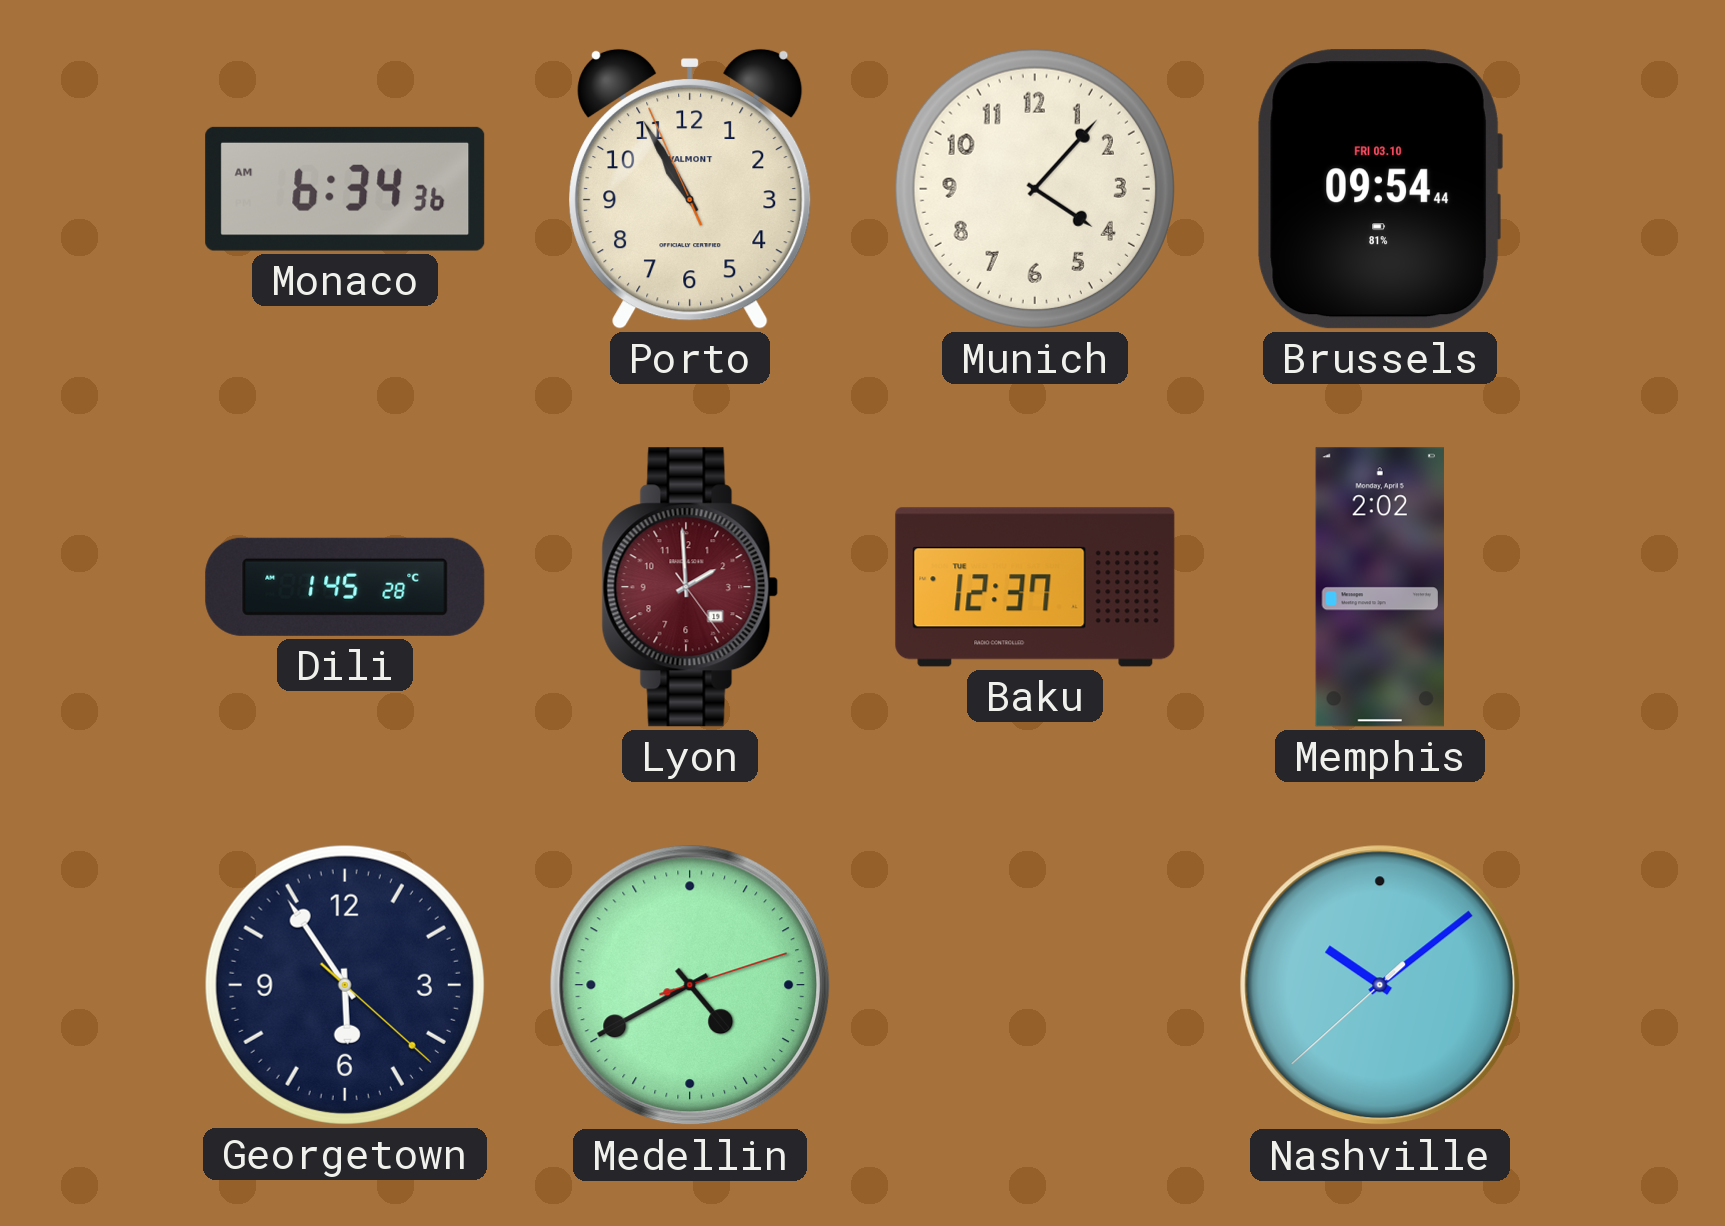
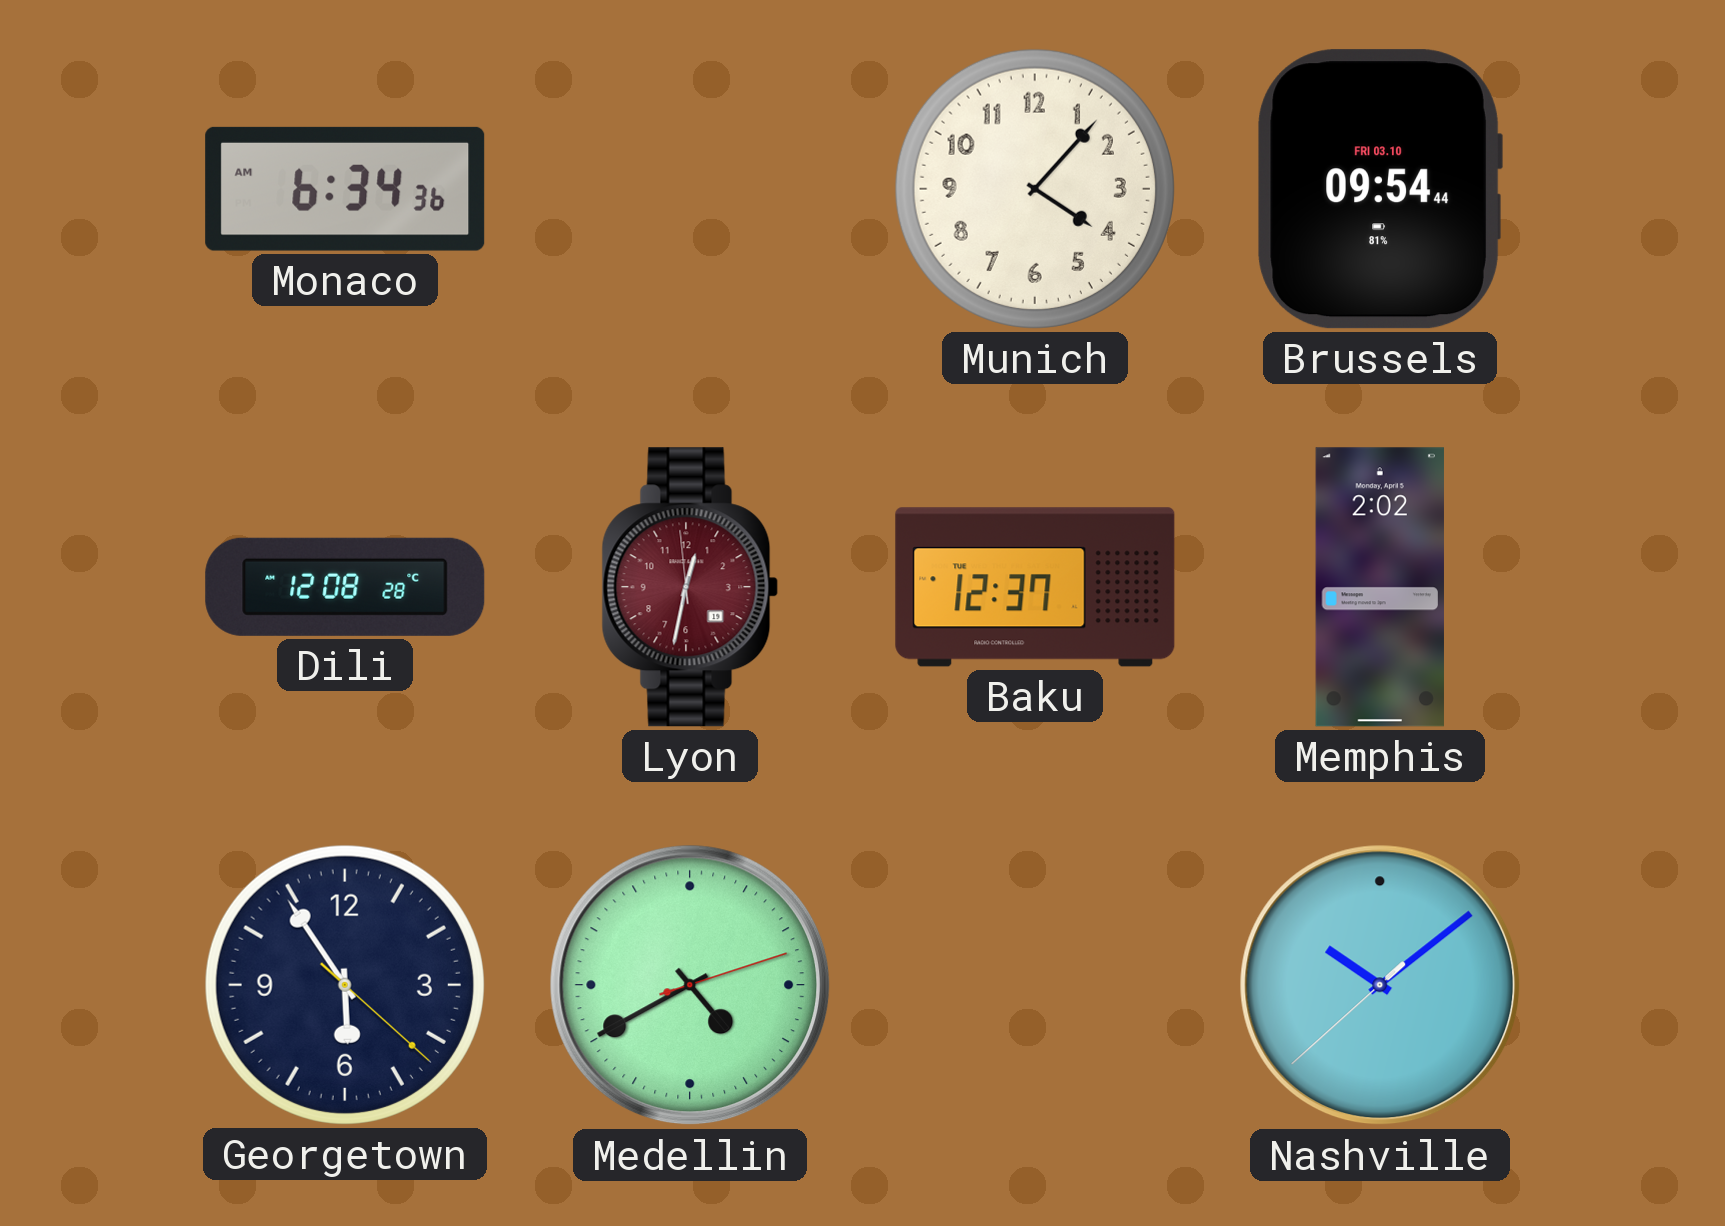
Porto: 10:54 -> none
Dili: 1:45 -> 12:08
Lyon: 1:59 -> 12:31
